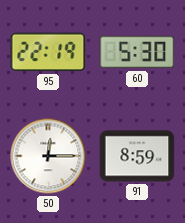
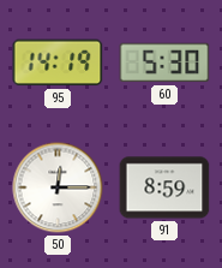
95: 22:19 -> 14:19
